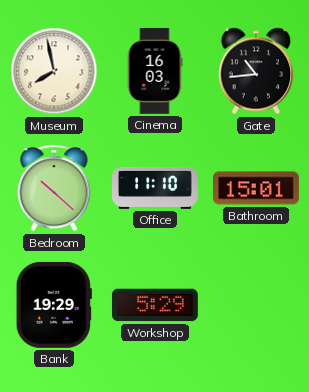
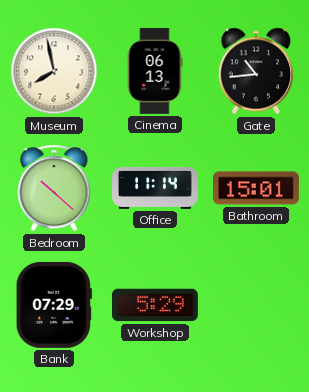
Cinema: 16:03 -> 06:13
Office: 11:10 -> 11:14
Bank: 19:29 -> 07:29
